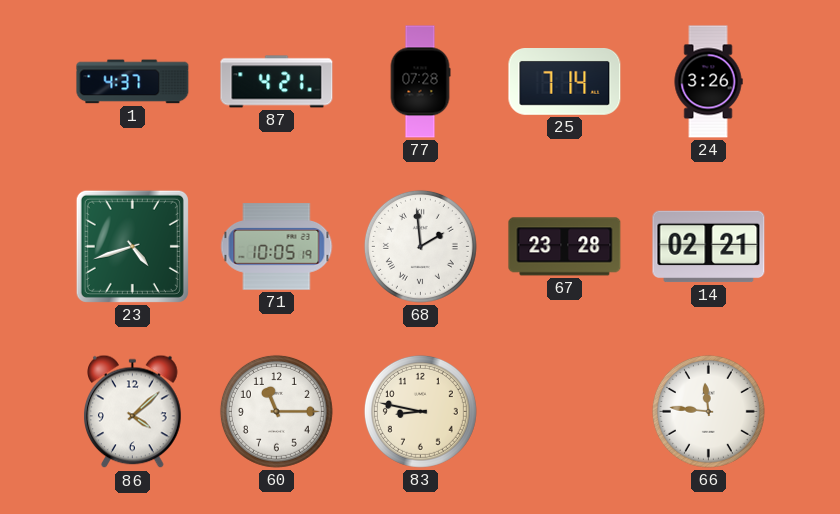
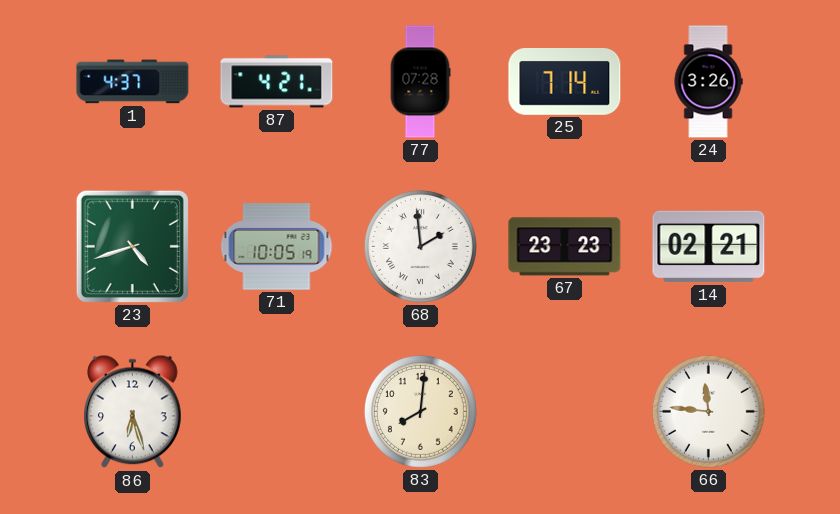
67: 23:28 -> 23:23
86: 4:08 -> 6:27
60: 11:15 -> none
83: 8:47 -> 8:01
